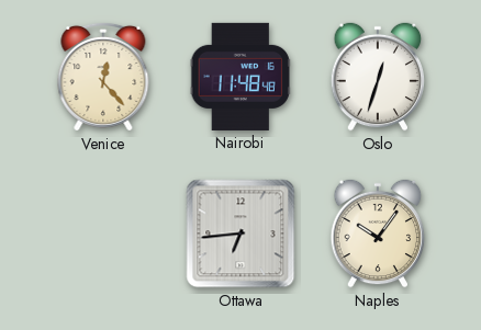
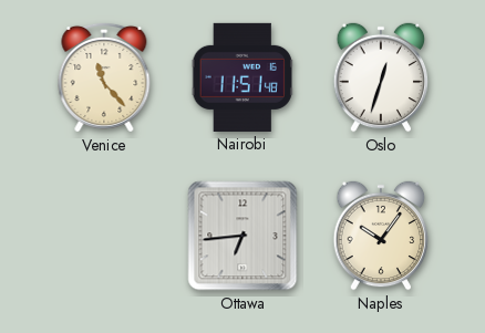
Venice: 12:23 -> 11:23
Nairobi: 11:48 -> 11:51
